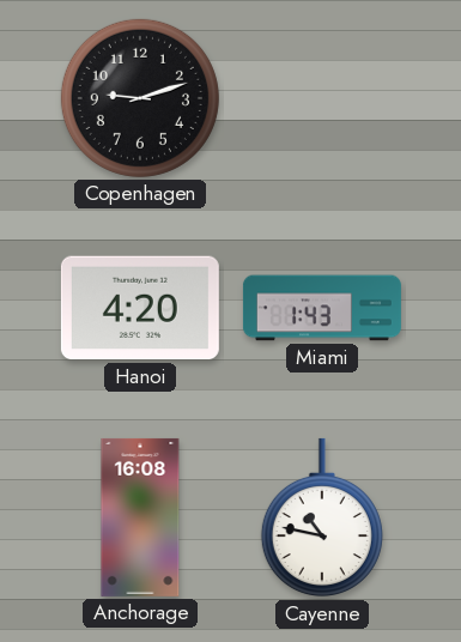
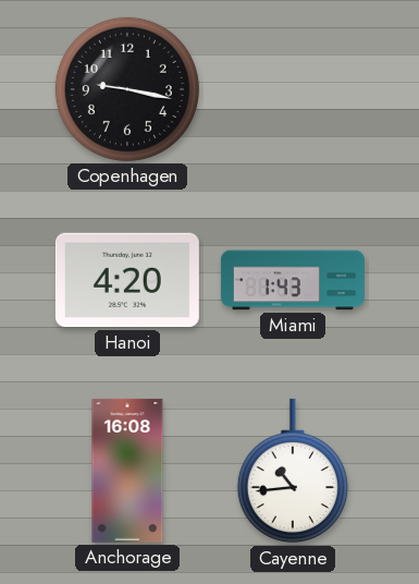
Copenhagen: 9:12 -> 9:17
Cayenne: 10:47 -> 10:44
